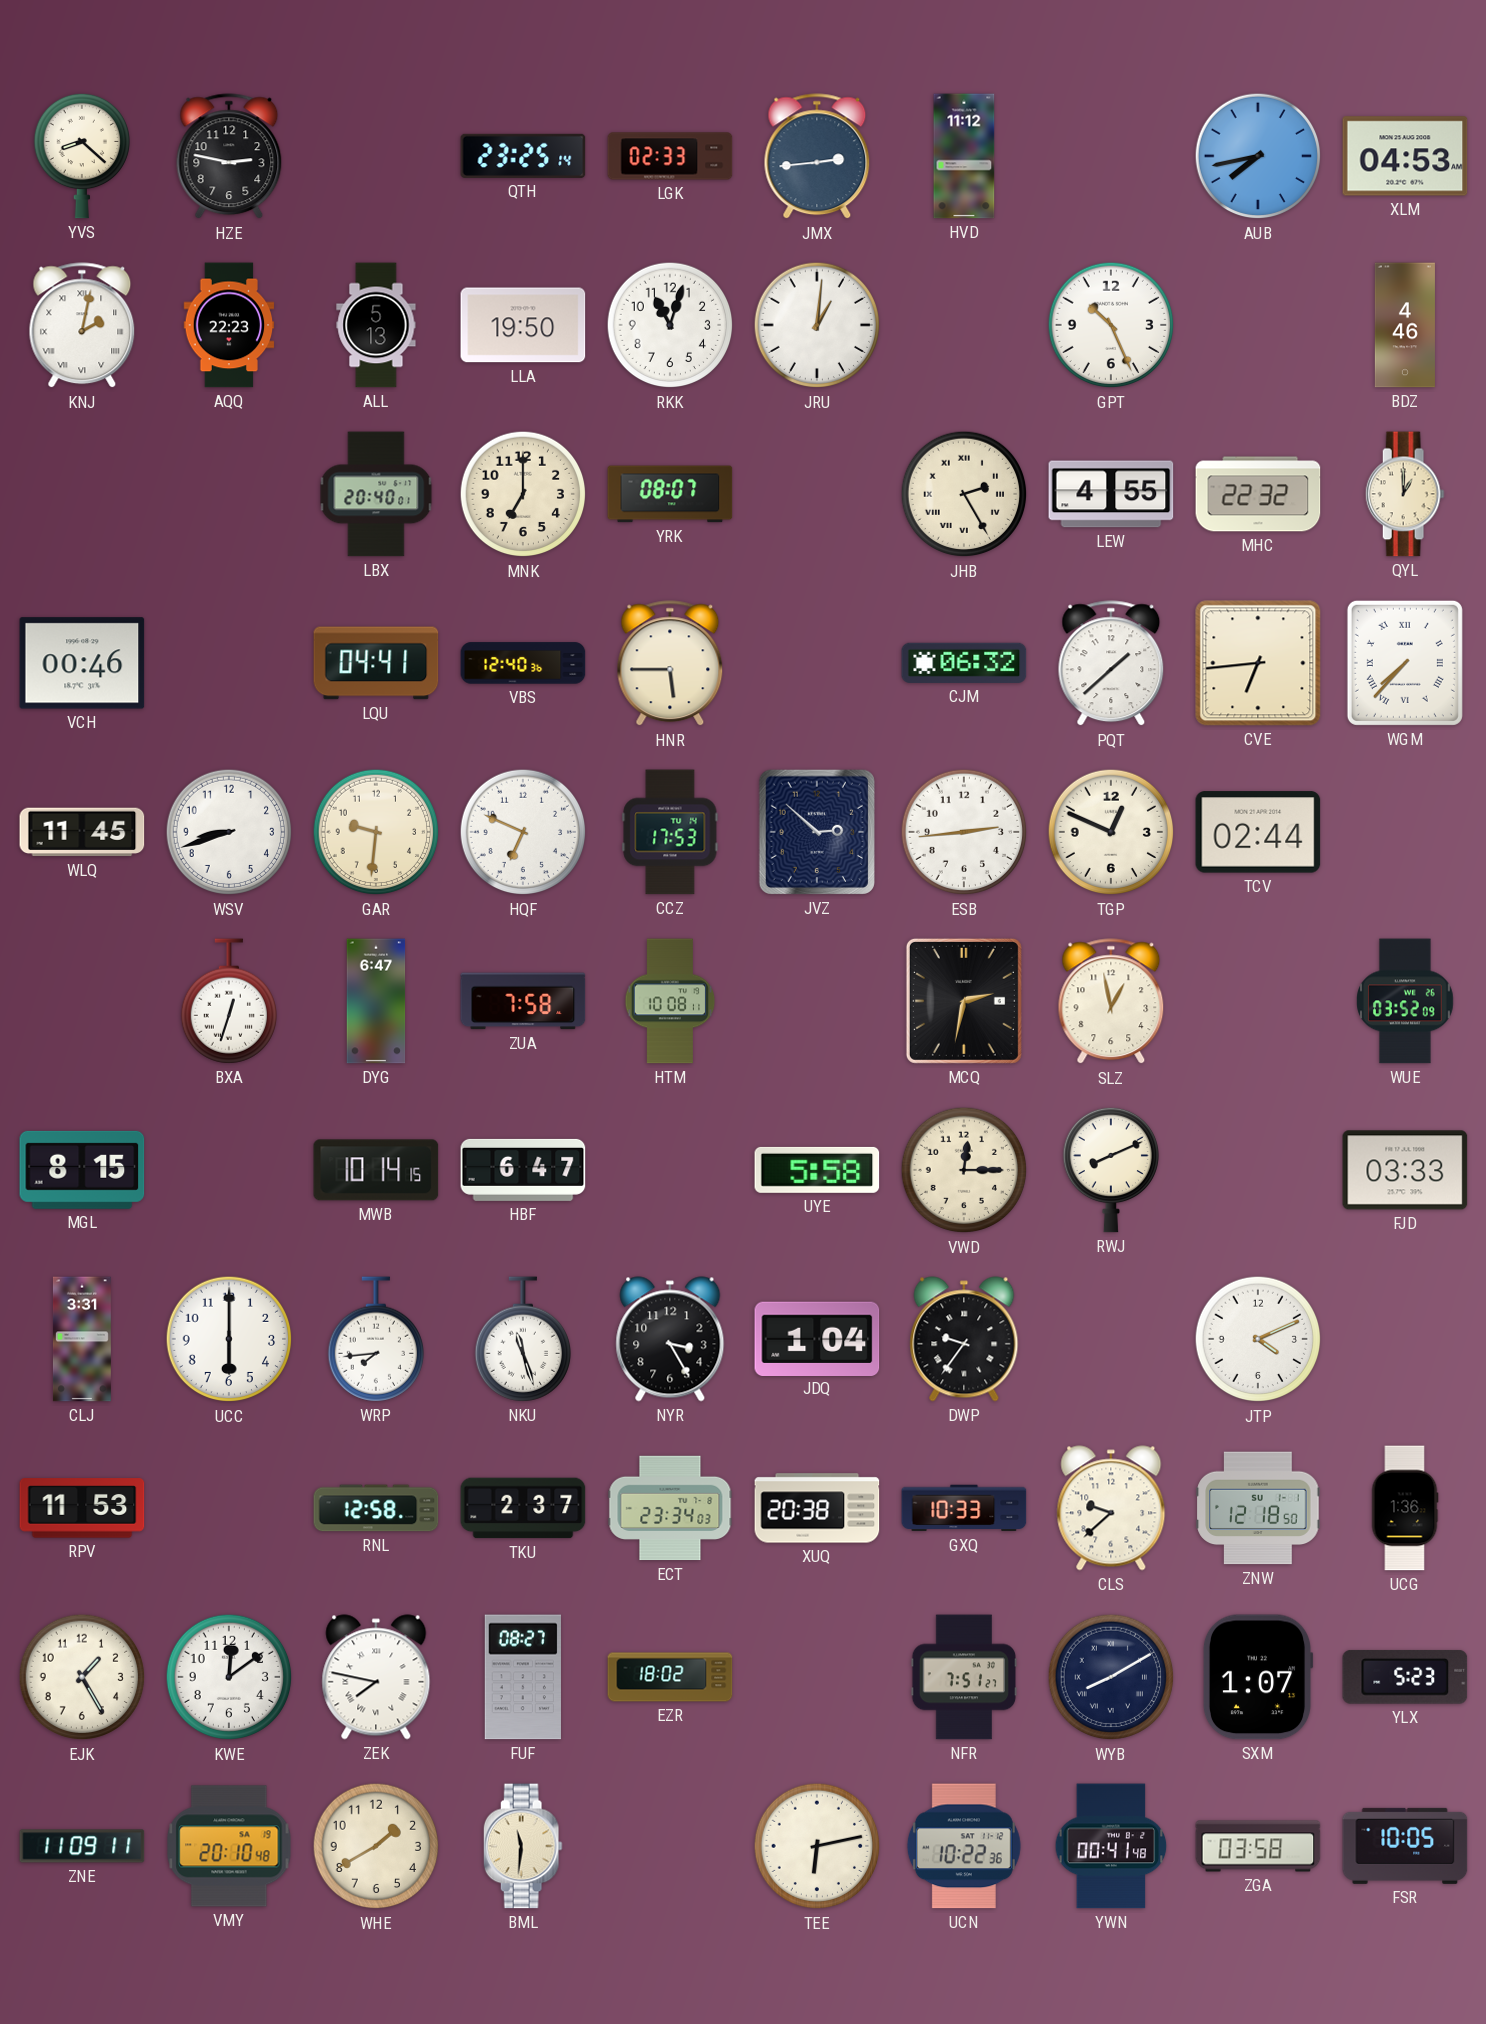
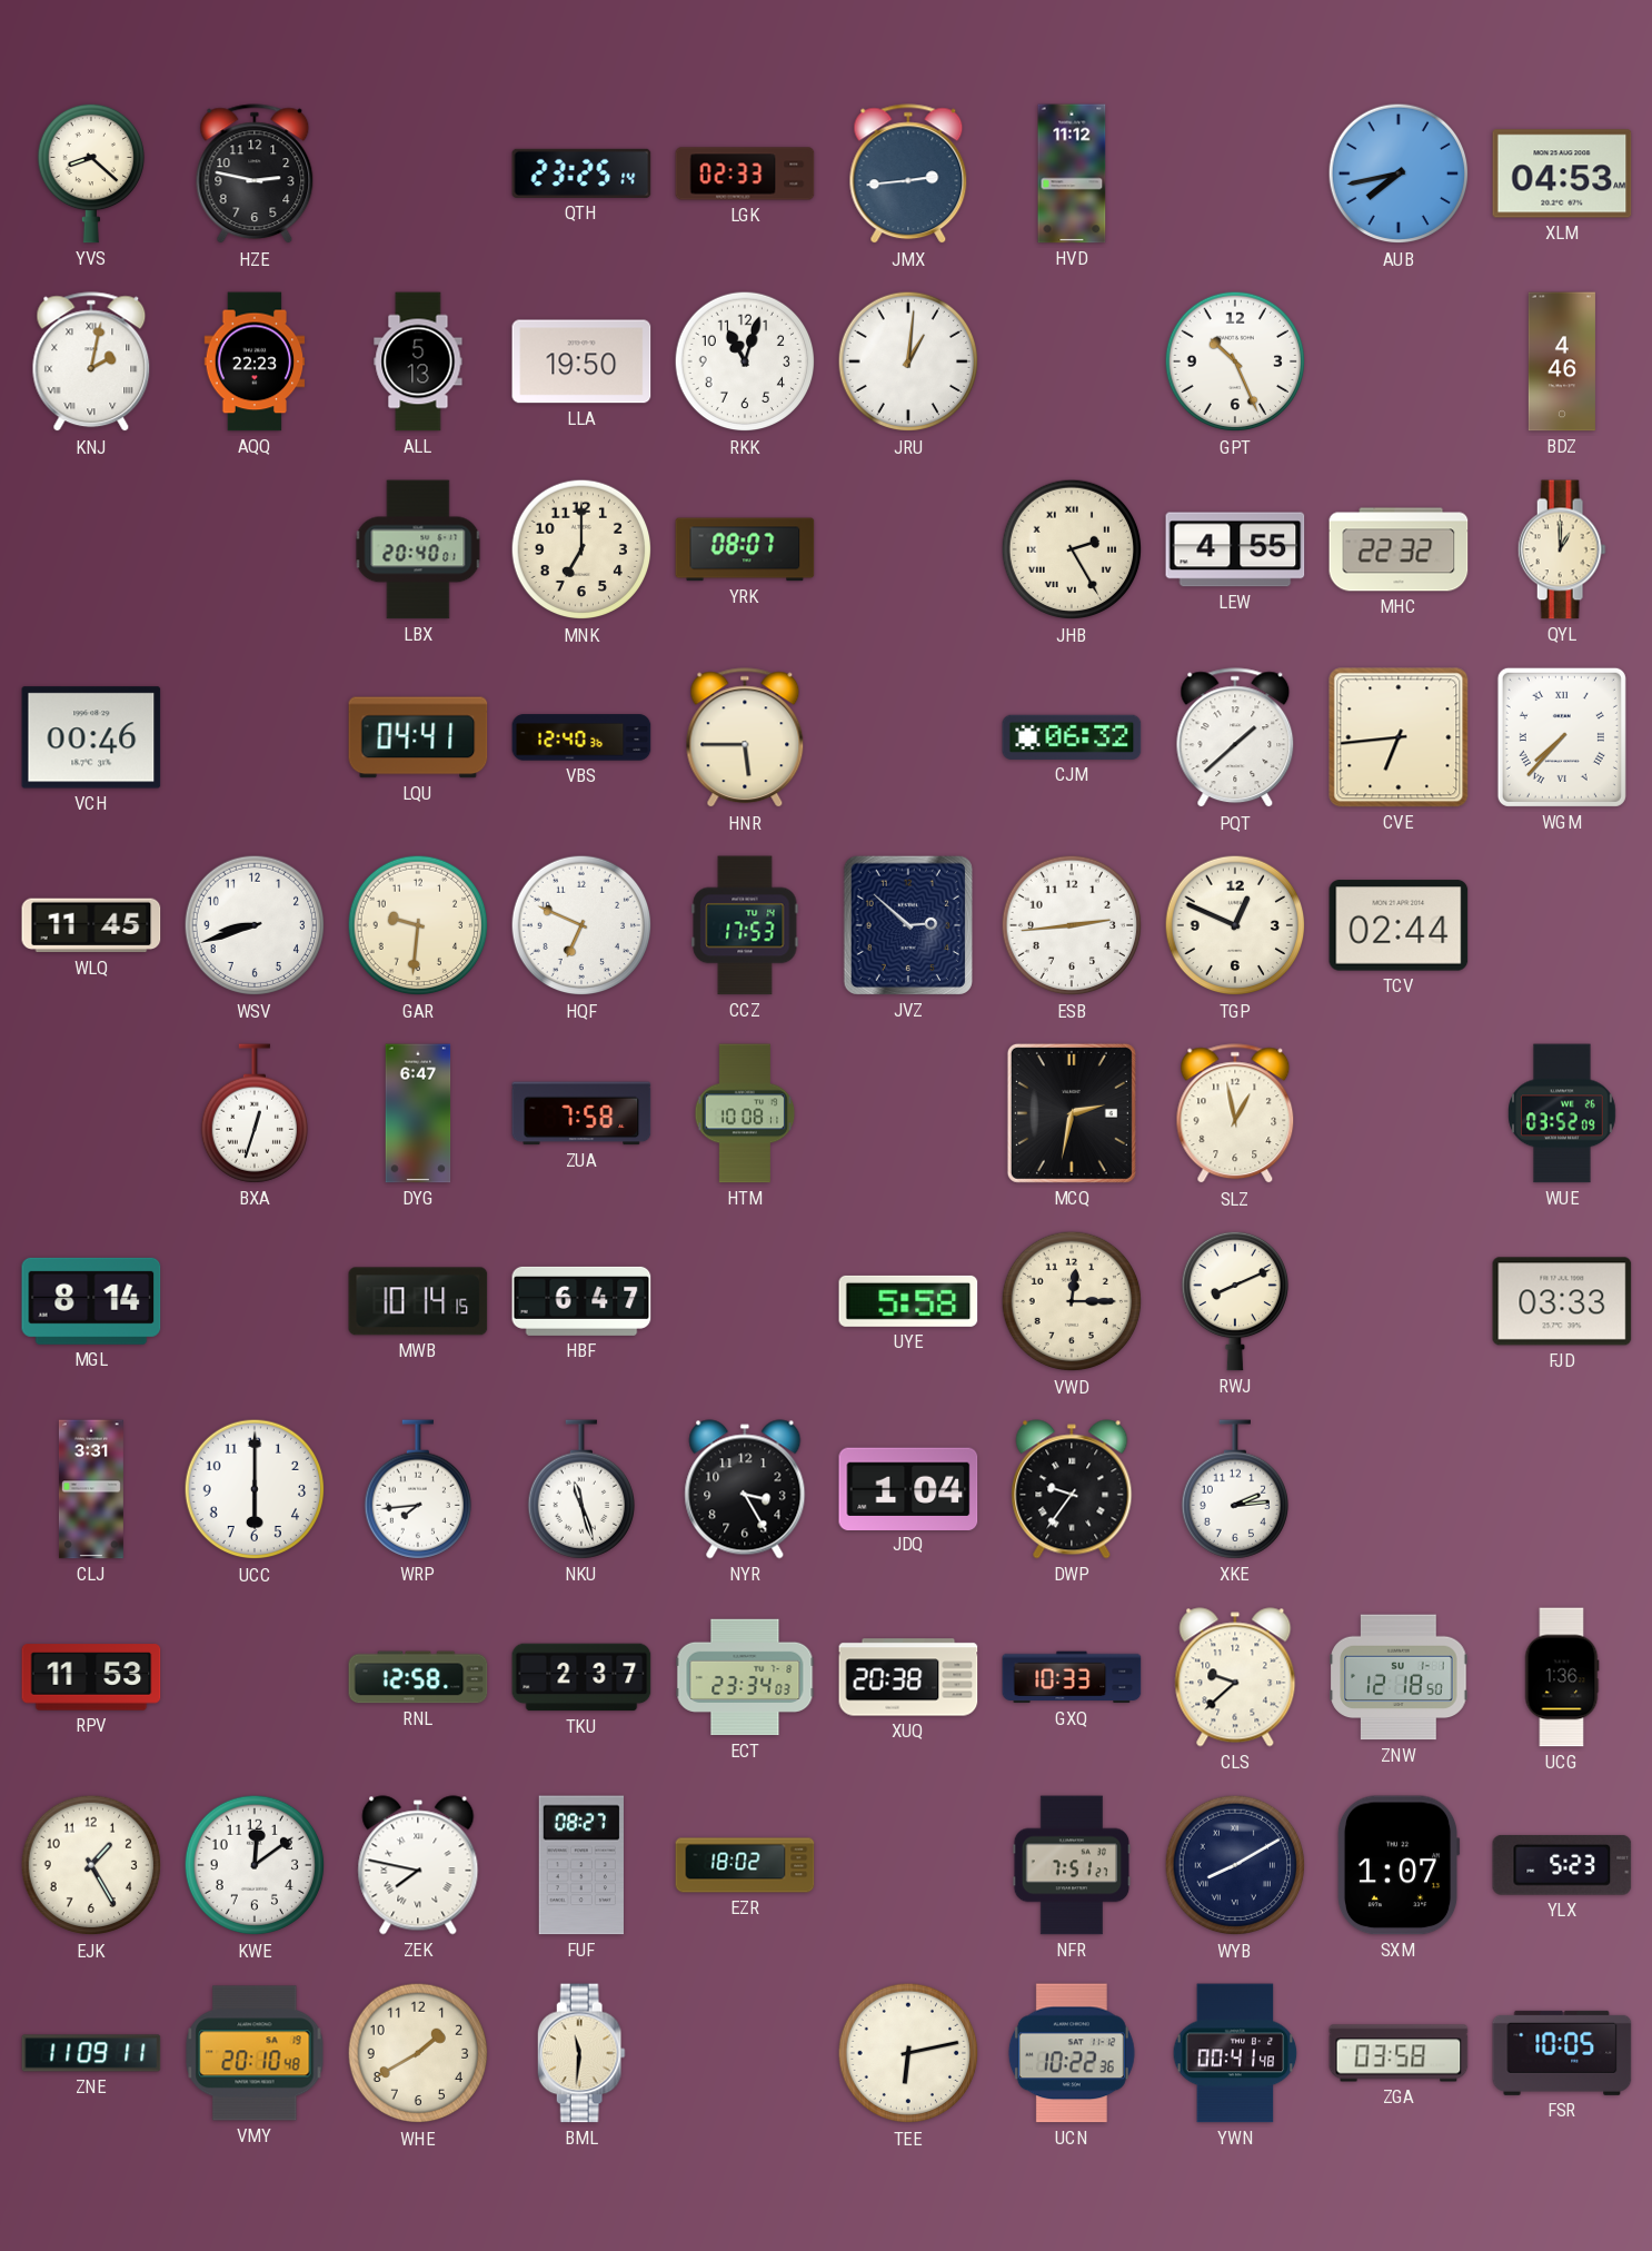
MGL: 8:15 -> 8:14
XKE: none -> 2:14
JTP: 4:11 -> none
